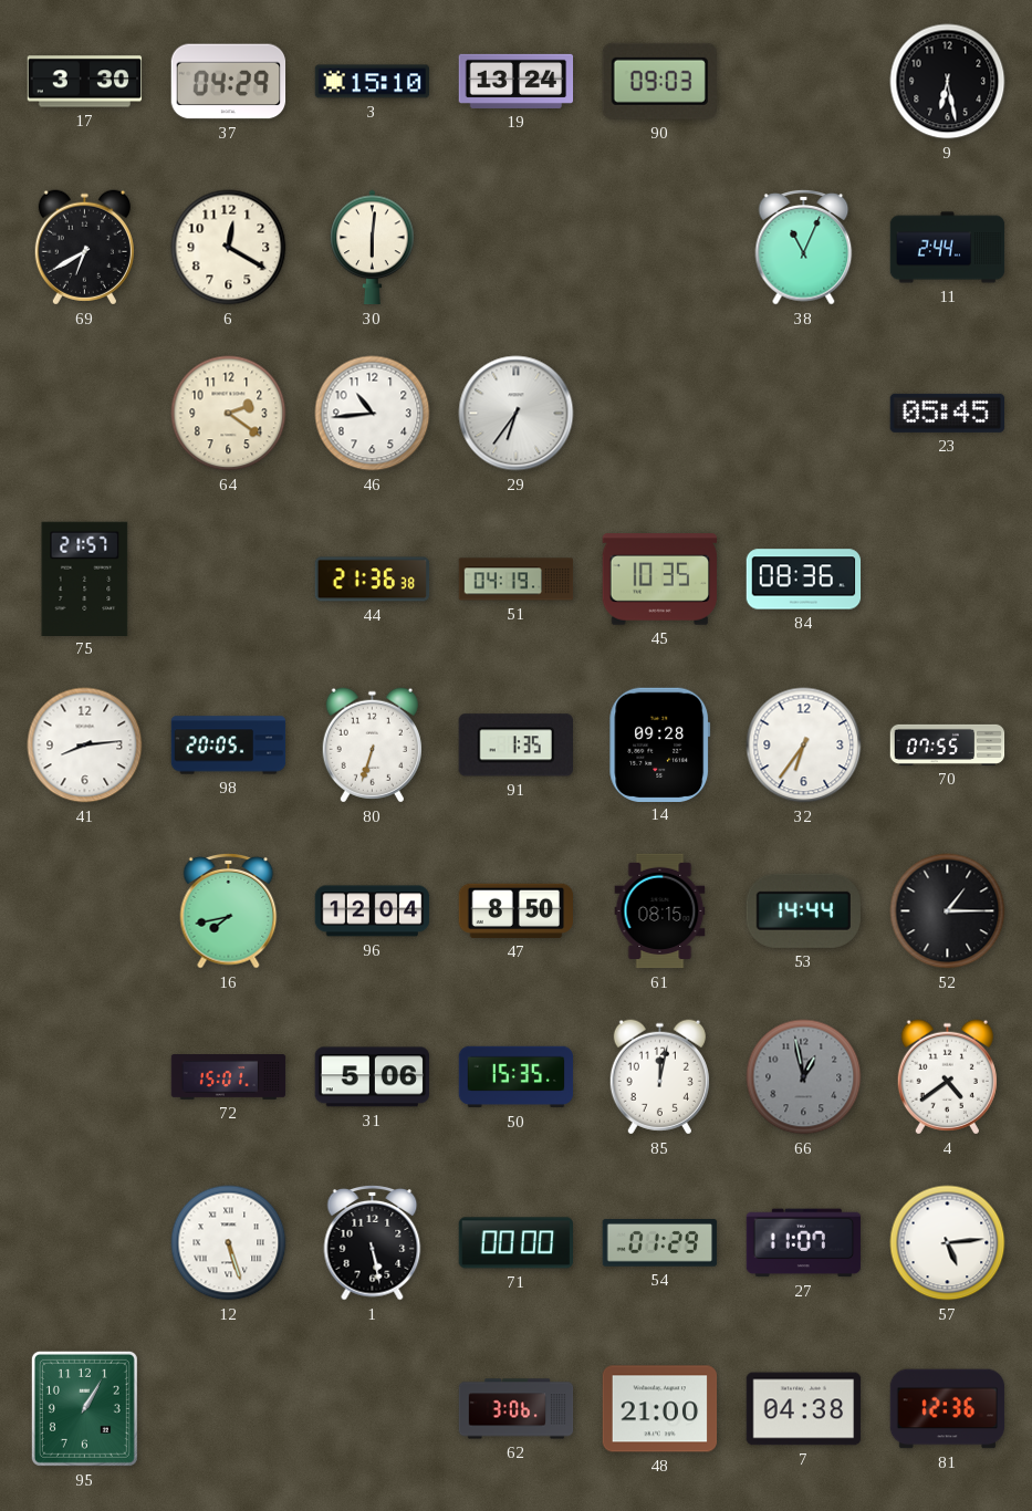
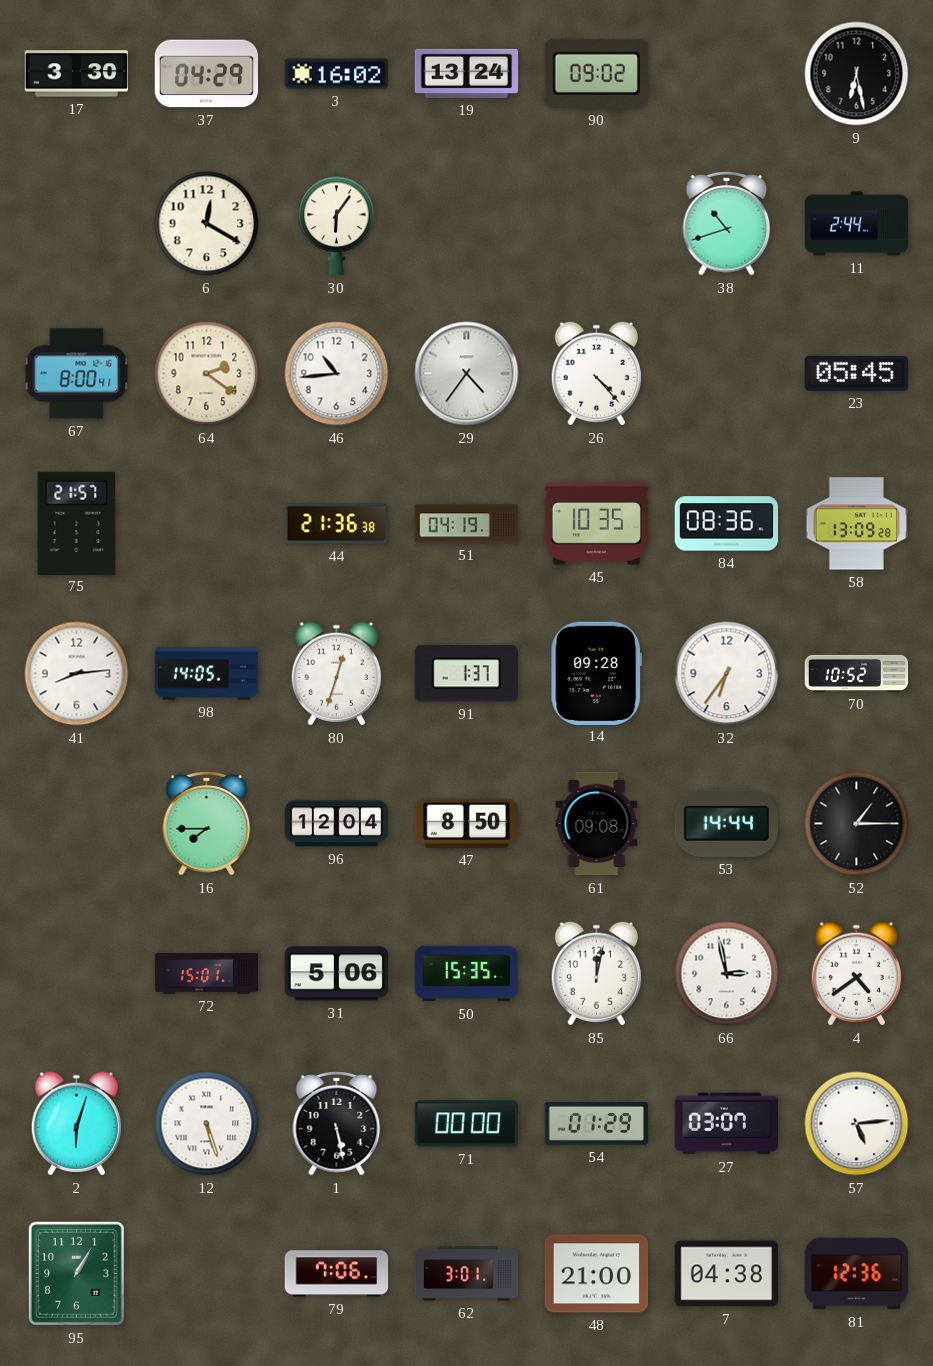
3: 15:10 -> 16:02
90: 09:03 -> 09:02
69: 6:40 -> none
30: 6:01 -> 6:06
38: 11:04 -> 10:42
67: none -> 8:00
29: 6:36 -> 4:36
26: none -> 4:23
58: none -> 13:09
98: 20:05 -> 14:05
80: 6:33 -> 12:33
91: 1:35 -> 1:37
70: 07:55 -> 10:52
16: 7:43 -> 7:45
61: 08:15 -> 09:08
66: 12:58 -> 2:58
66 dial: grey -> white
2: none -> 6:03
27: 11:07 -> 03:07
79: none -> 7:06
62: 3:06 -> 3:01
